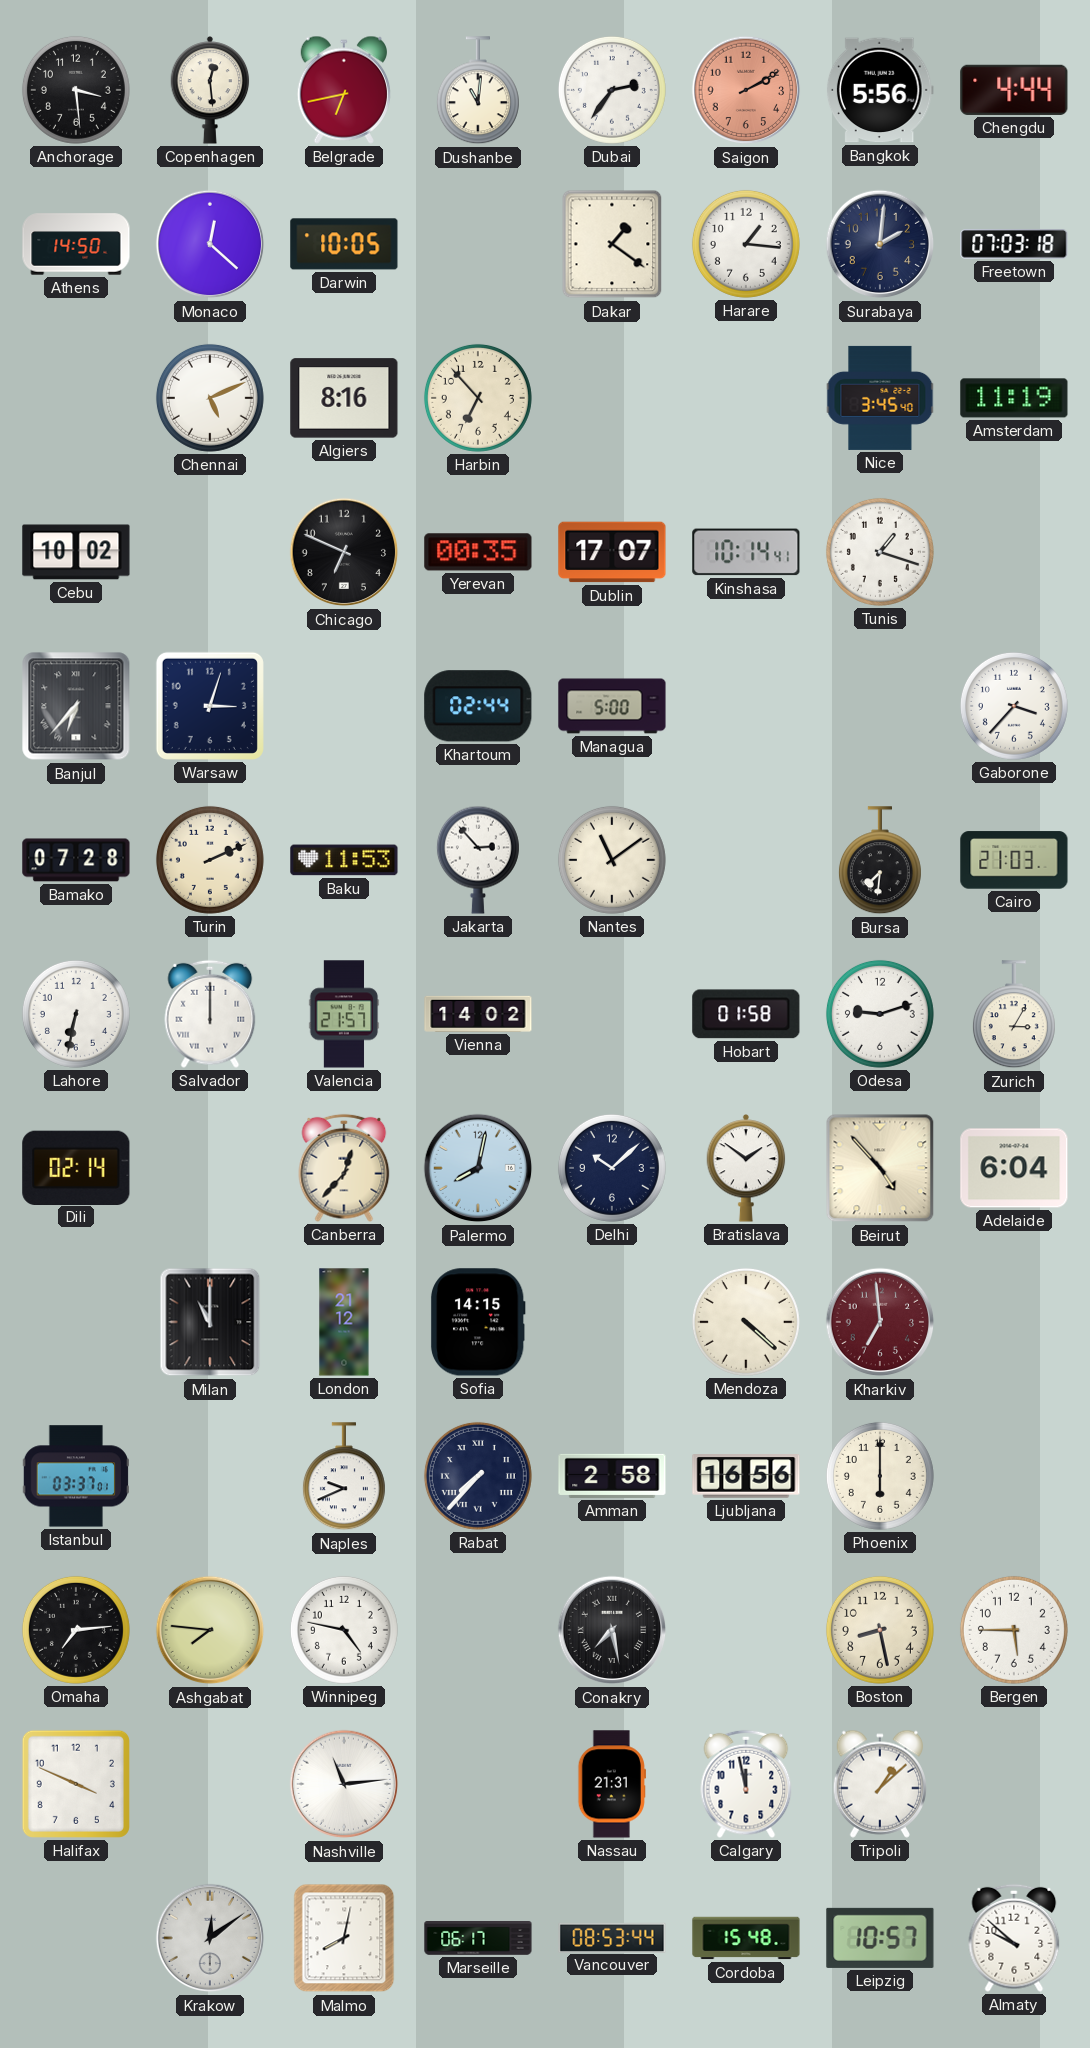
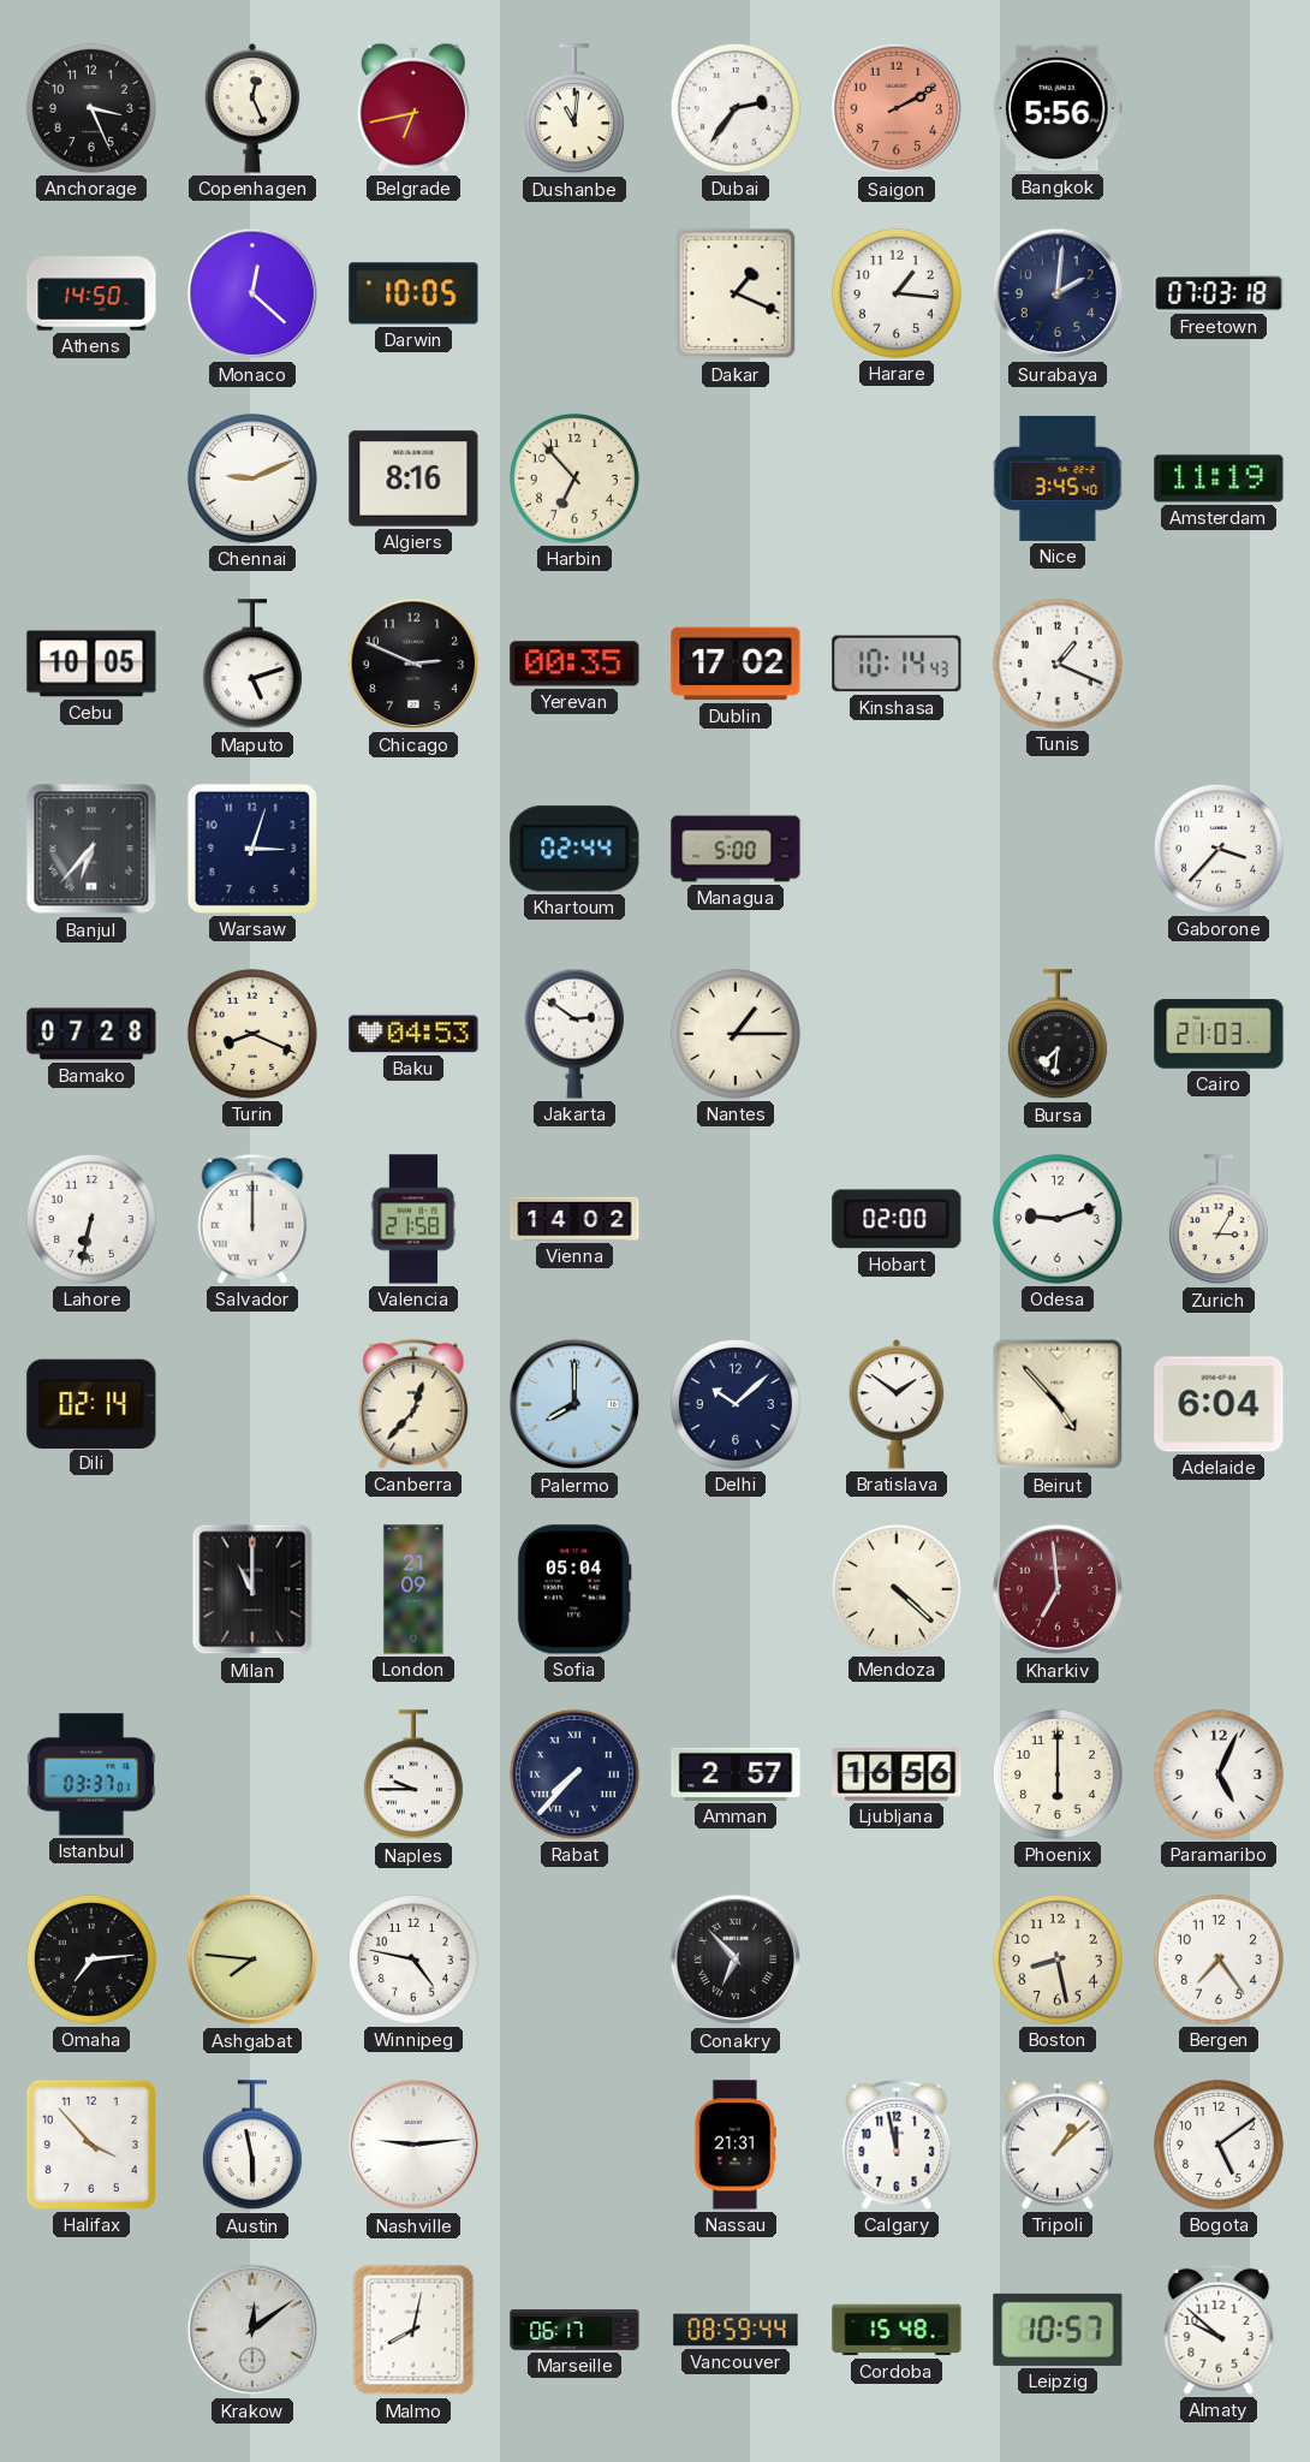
Anchorage: 3:29 -> 3:26
Copenhagen: 12:29 -> 12:26
Chengdu: 4:44 -> none
Dakar: 1:21 -> 1:19
Chennai: 5:11 -> 9:11
Cebu: 10:02 -> 10:05
Maputo: none -> 5:12
Chicago: 6:49 -> 2:49
Dublin: 17:07 -> 17:02
Kinshasa: 10:14:41 -> 10:14:43
Tunis: 1:18 -> 1:19
Turin: 2:11 -> 8:19
Baku: 11:53 -> 04:53
Jakarta: 2:53 -> 2:51
Nantes: 11:09 -> 1:15
Valencia: 21:57 -> 21:58
Hobart: 01:58 -> 02:00
Palermo: 8:02 -> 8:00
London: 21:12 -> 21:09
Sofia: 14:15 -> 05:04
Naples: 9:41 -> 9:45
Amman: 2:58 -> 2:57
Paramaribo: none -> 5:04
Conakry: 7:28 -> 6:53
Bergen: 5:45 -> 7:24
Halifax: 3:49 -> 3:53
Austin: none -> 5:58
Nashville: 11:14 -> 9:14
Bogota: none -> 5:09
Vancouver: 08:53 -> 08:59
